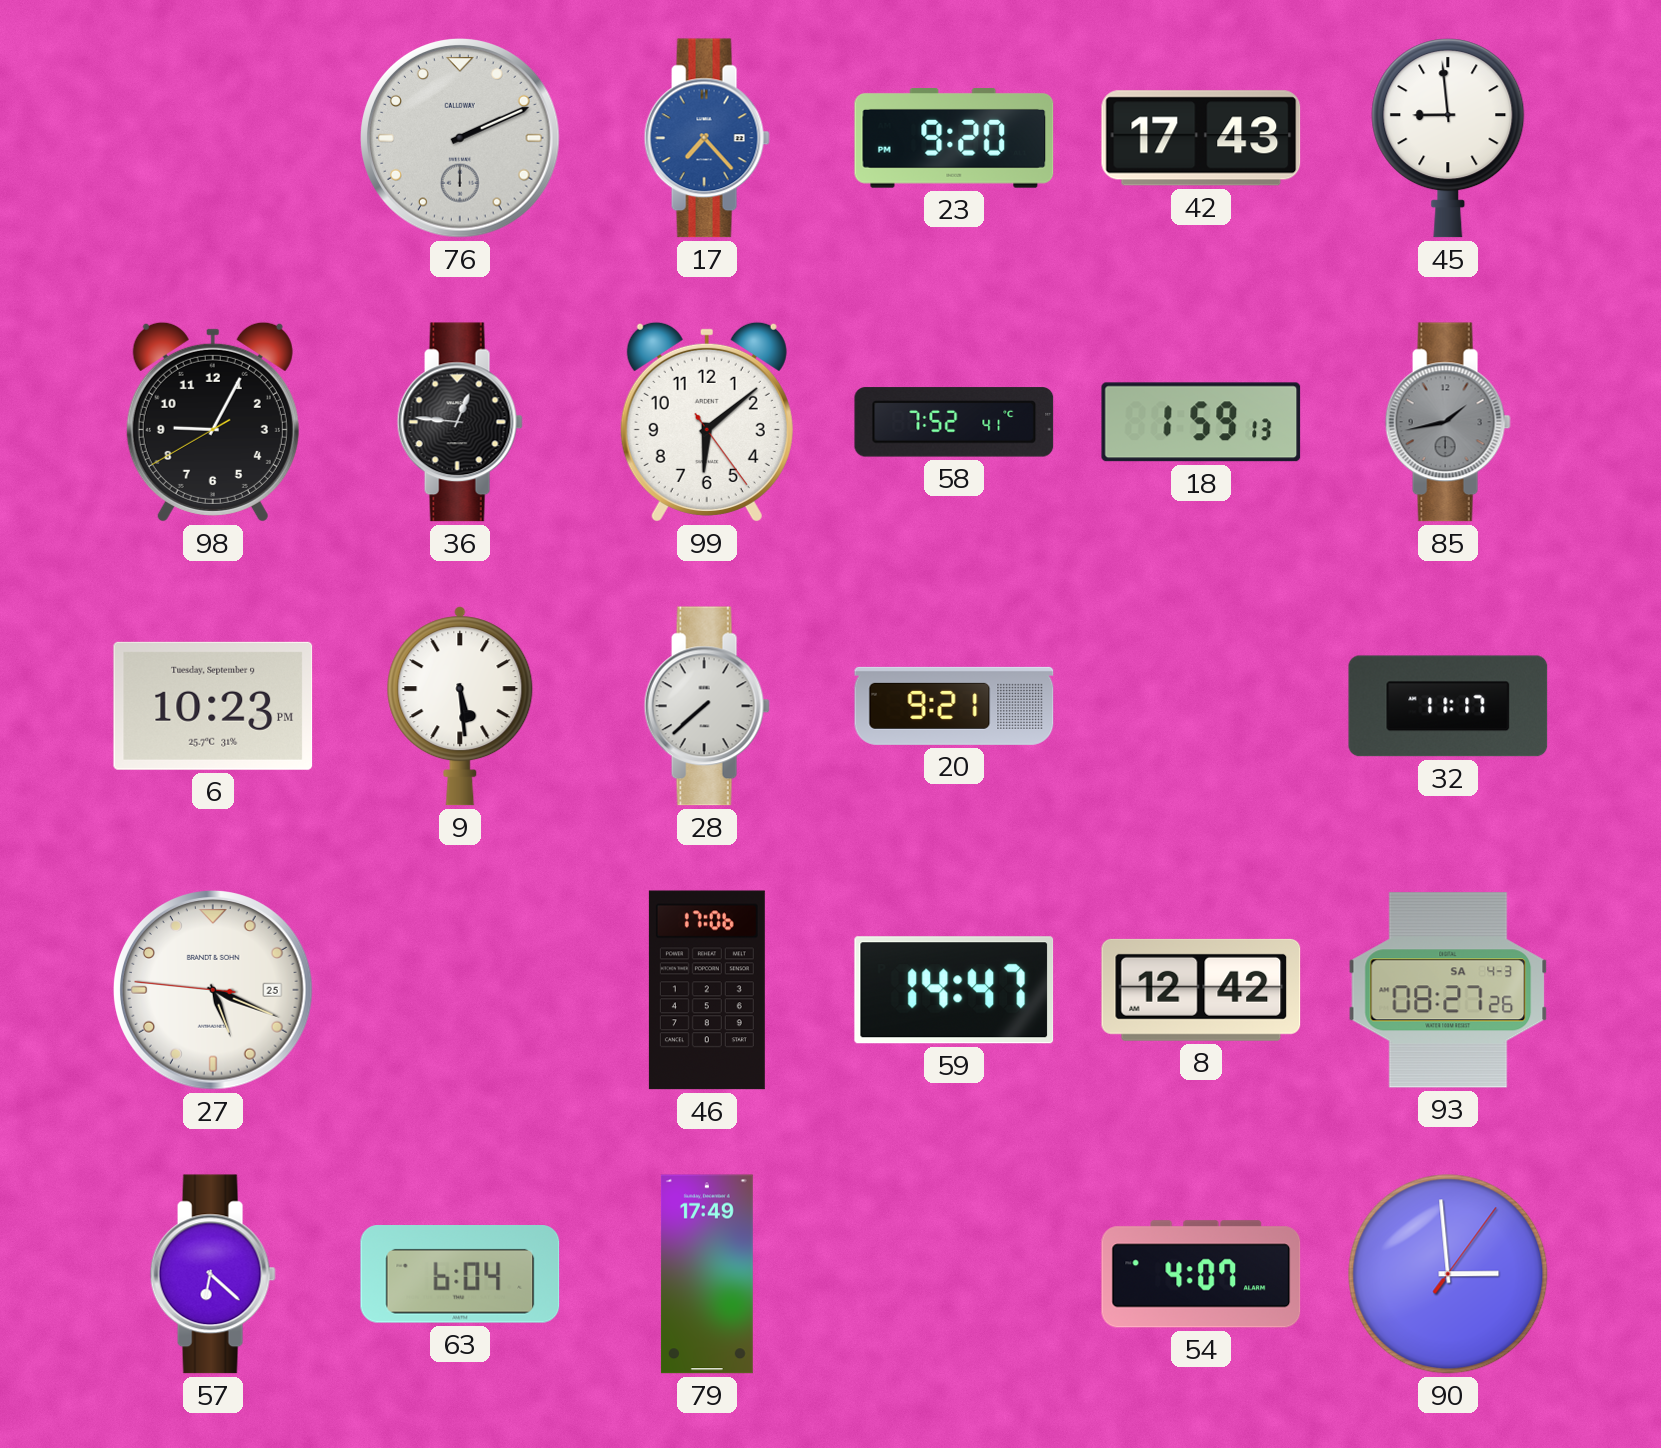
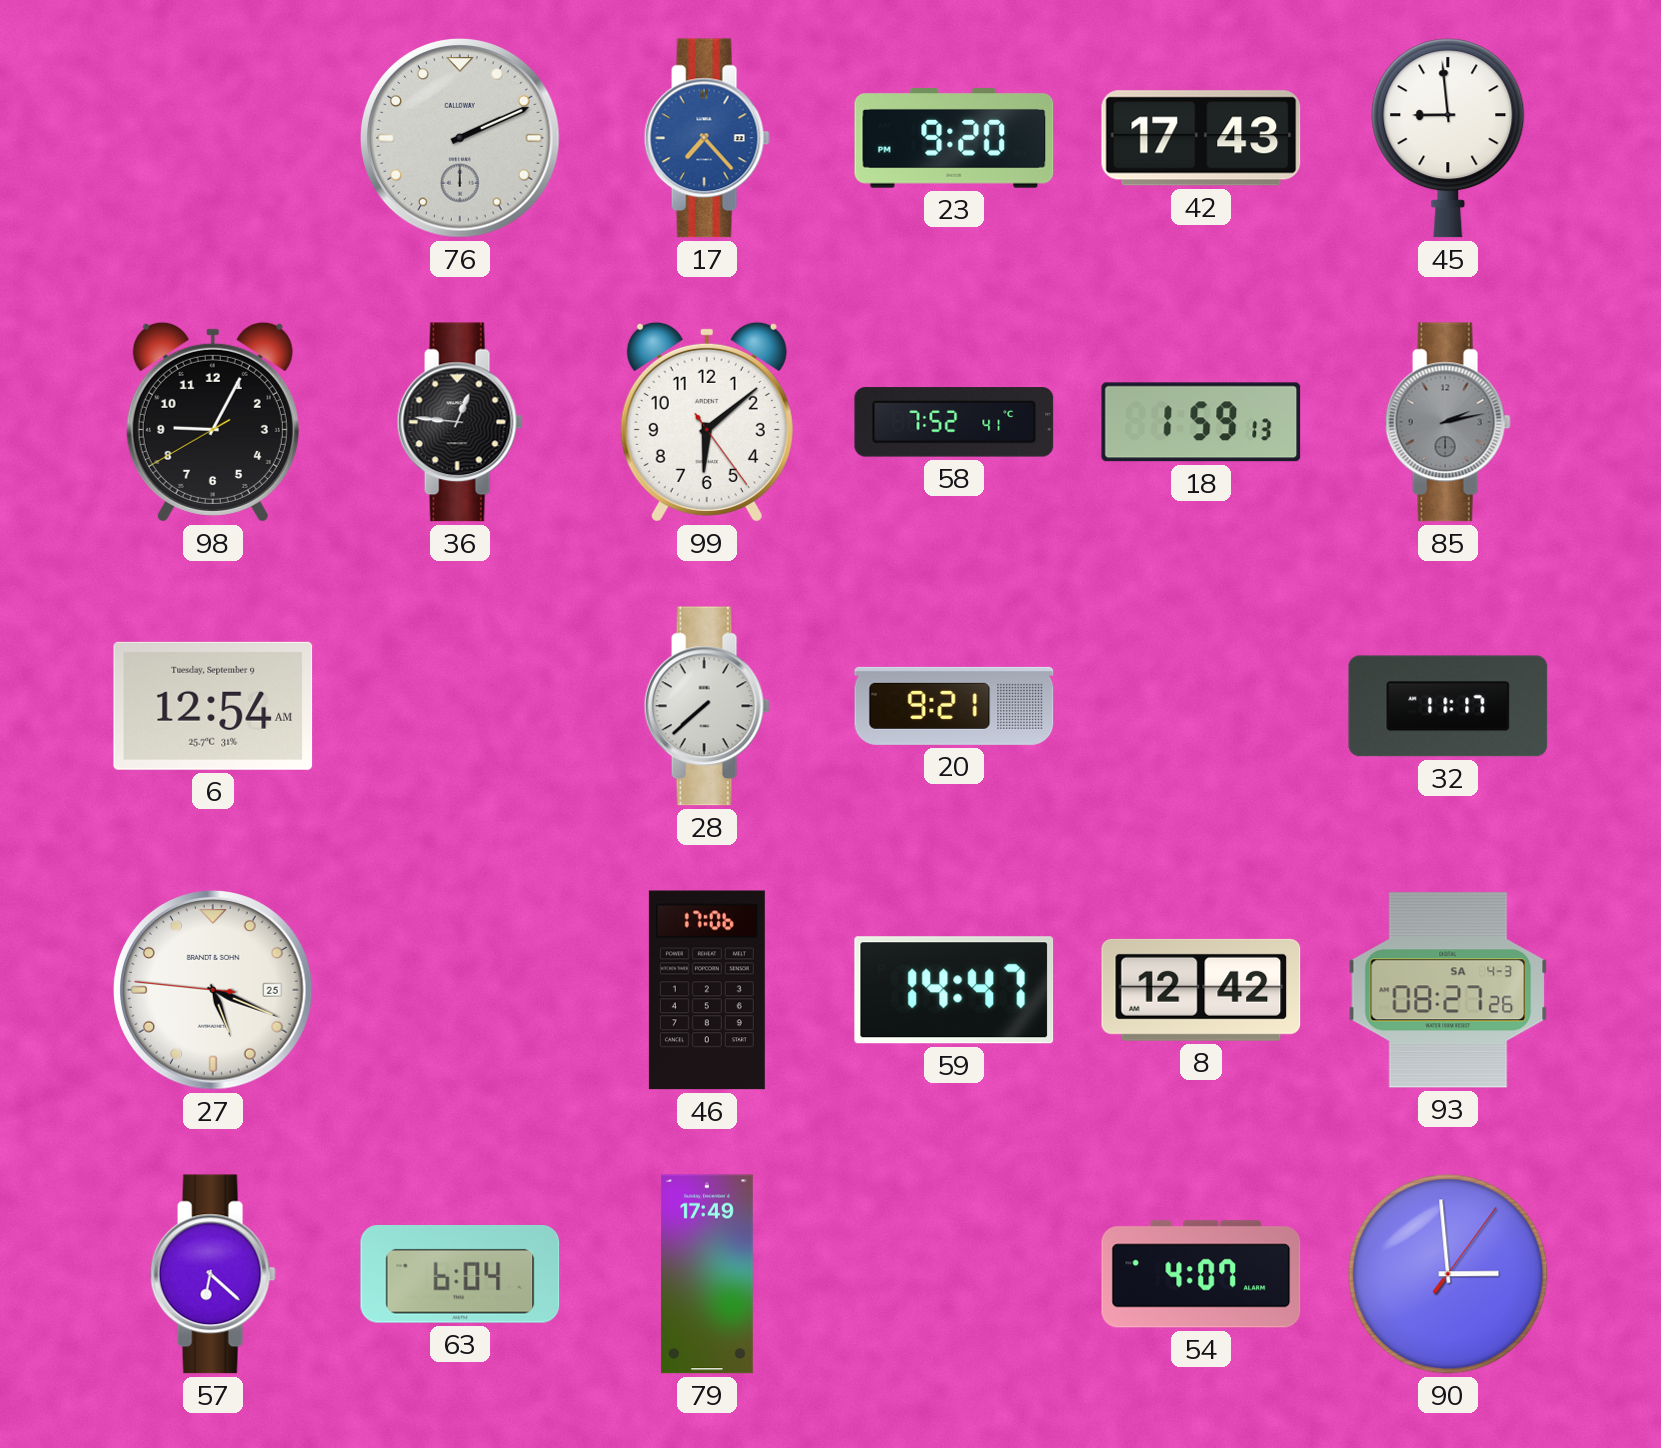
85: 1:43 -> 2:13
6: 10:23 -> 12:54
9: 5:29 -> none
